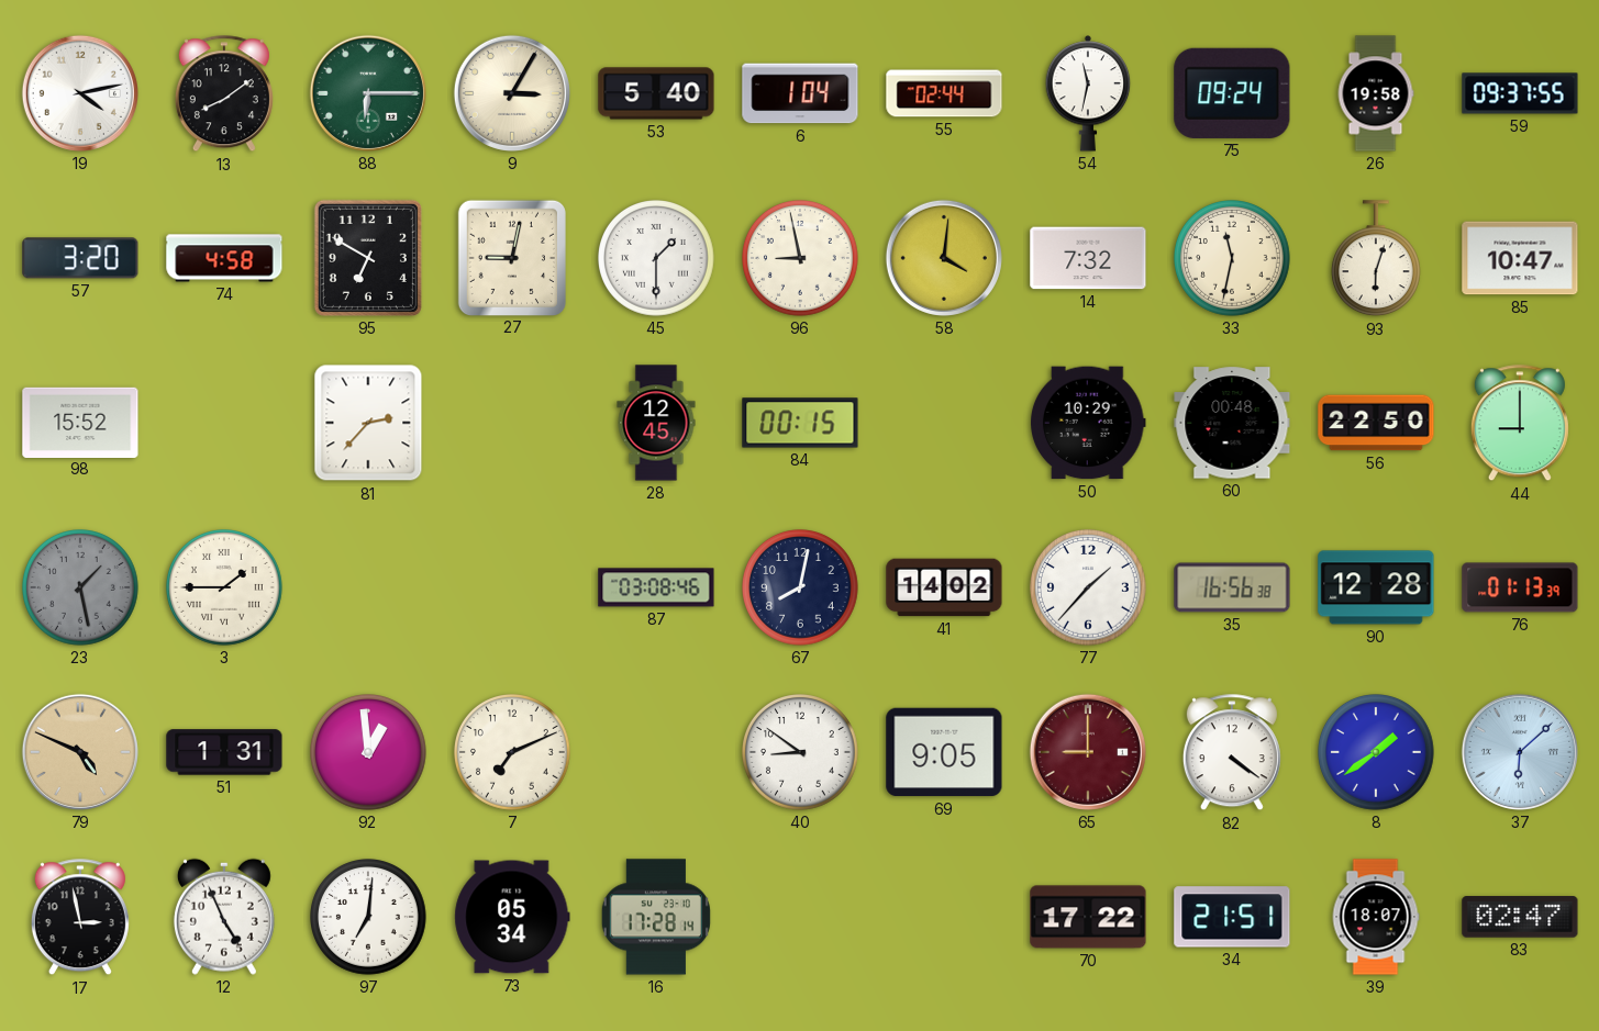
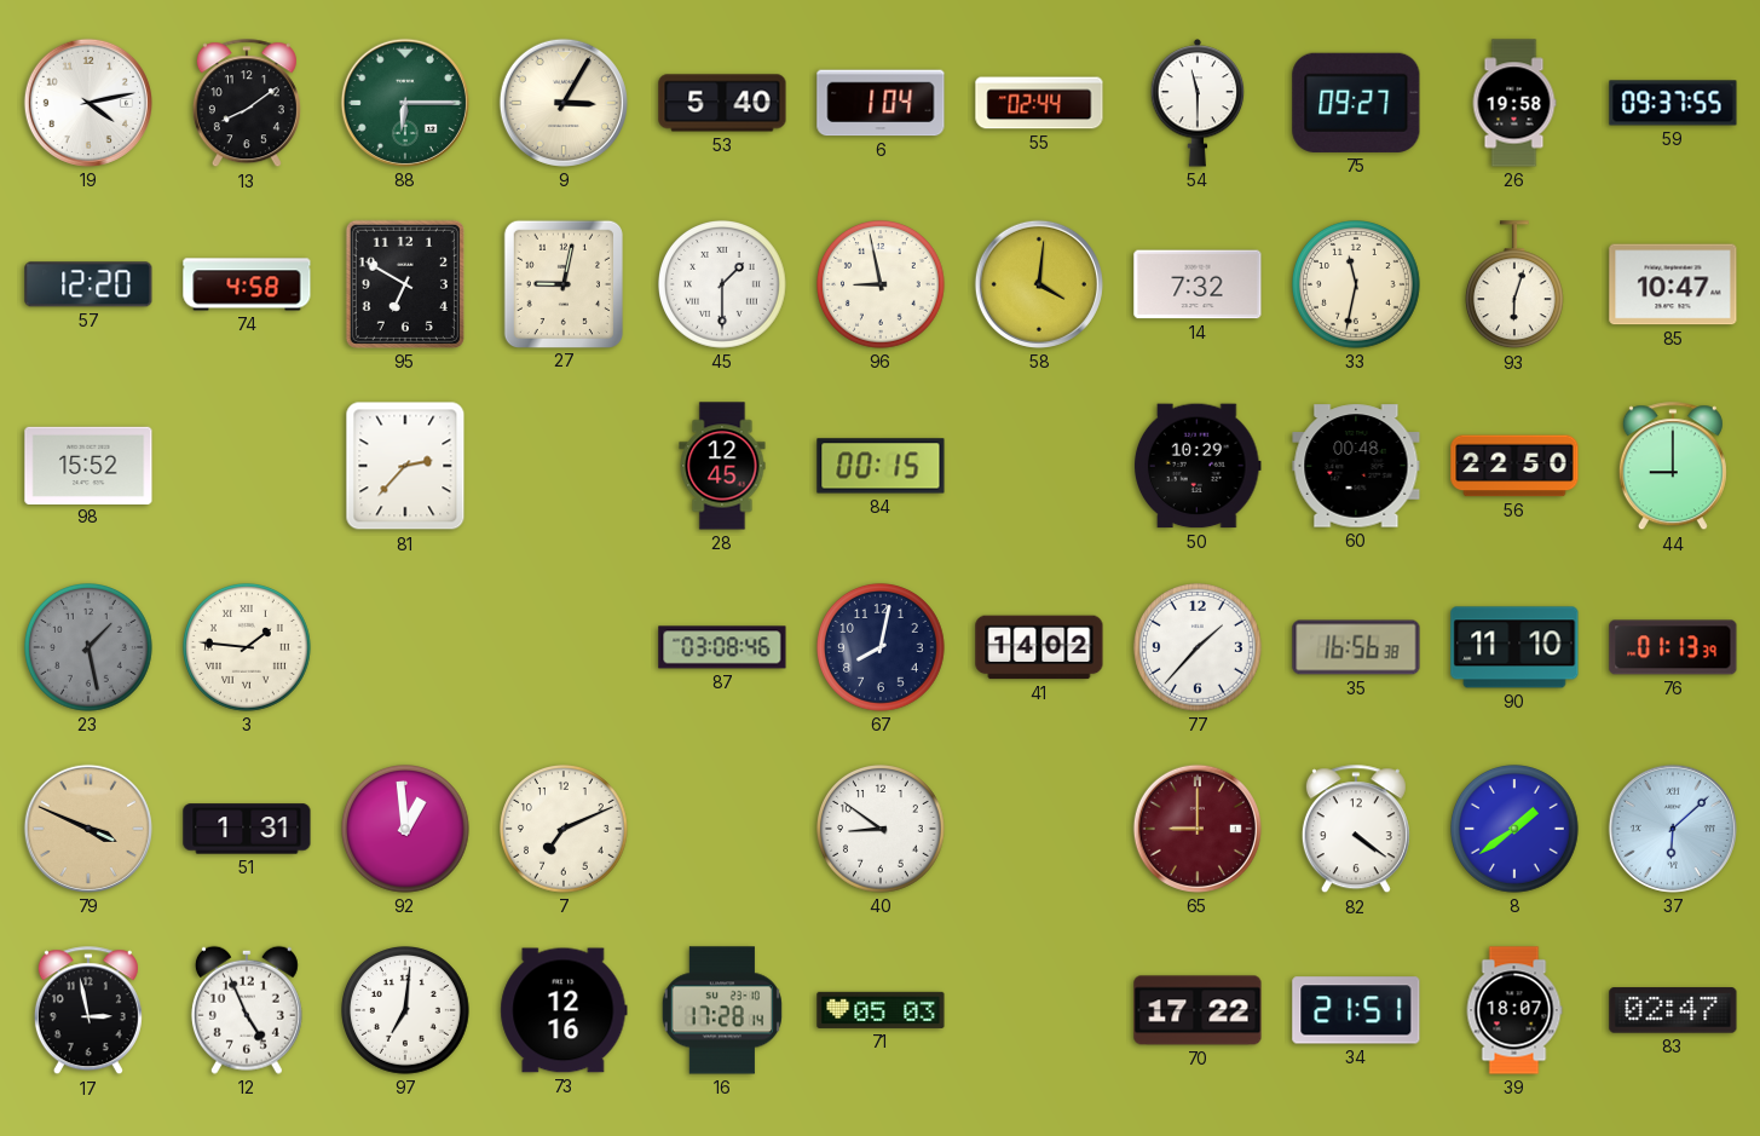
54: 11:32 -> 11:30
75: 09:24 -> 09:27
57: 3:20 -> 12:20
3: 1:45 -> 1:46
90: 12:28 -> 11:10
79: 4:49 -> 3:49
69: 9:05 -> none
73: 05:34 -> 12:16
71: none -> 05:03
